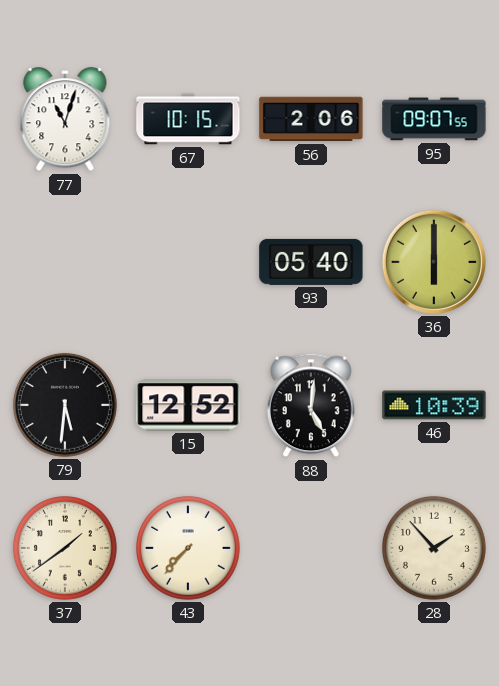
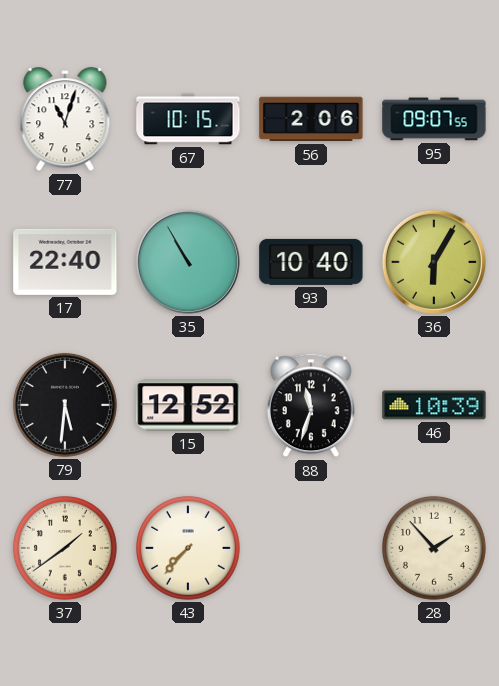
17: none -> 22:40
35: none -> 10:55
93: 05:40 -> 10:40
36: 6:00 -> 6:05
88: 5:01 -> 11:33
